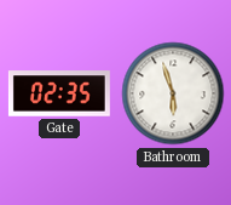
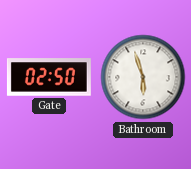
Gate: 02:35 -> 02:50
